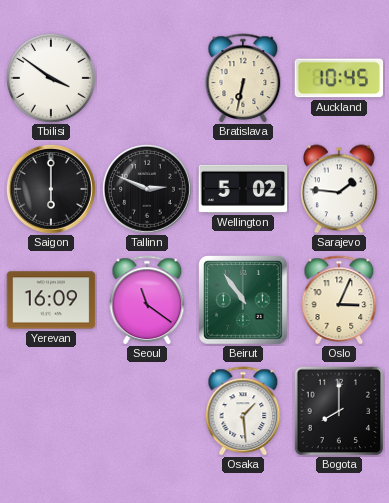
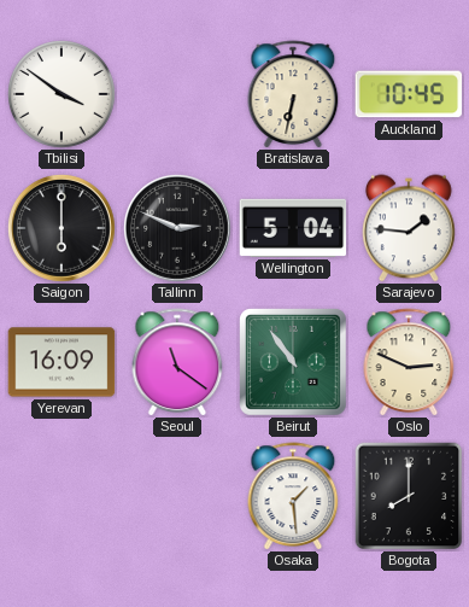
Wellington: 5:02 -> 5:04
Oslo: 3:04 -> 2:49
